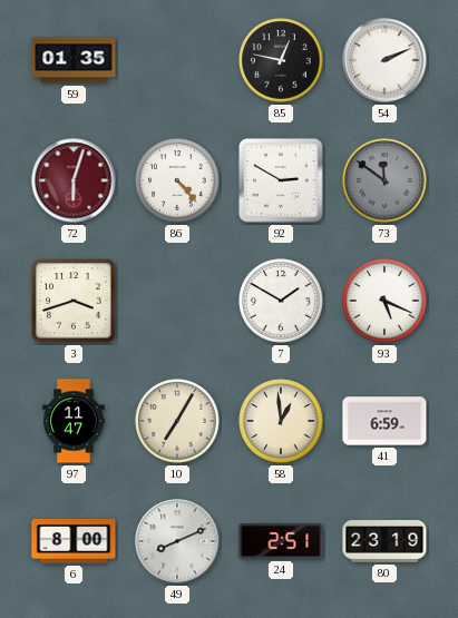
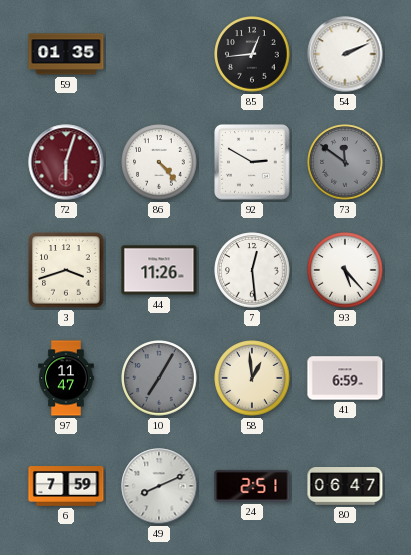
85: 12:47 -> 12:44
44: none -> 11:26
7: 1:50 -> 12:29
93: 5:19 -> 5:23
10 dial: cream -> grey
6: 8:00 -> 7:59
80: 23:19 -> 06:47
